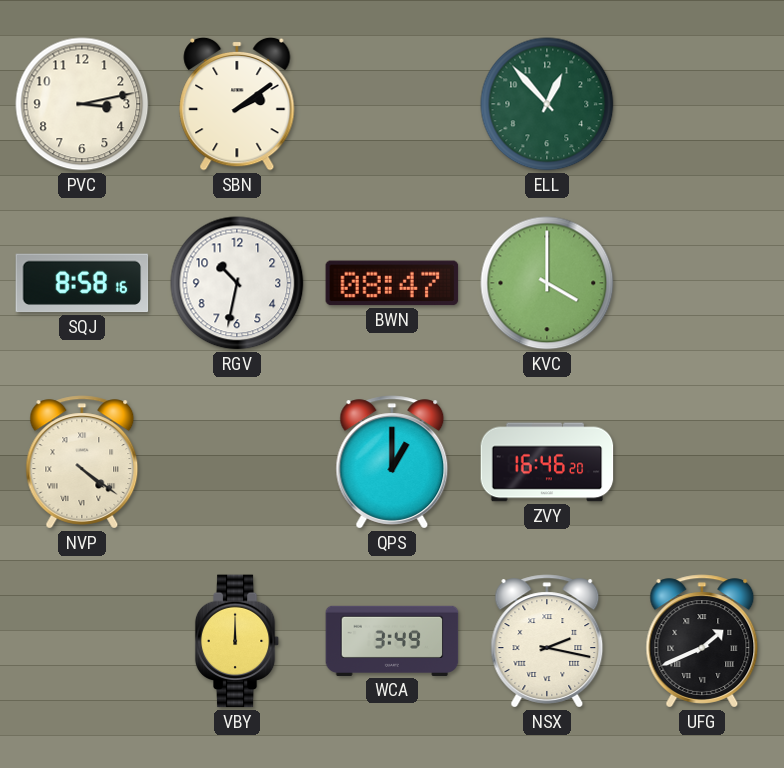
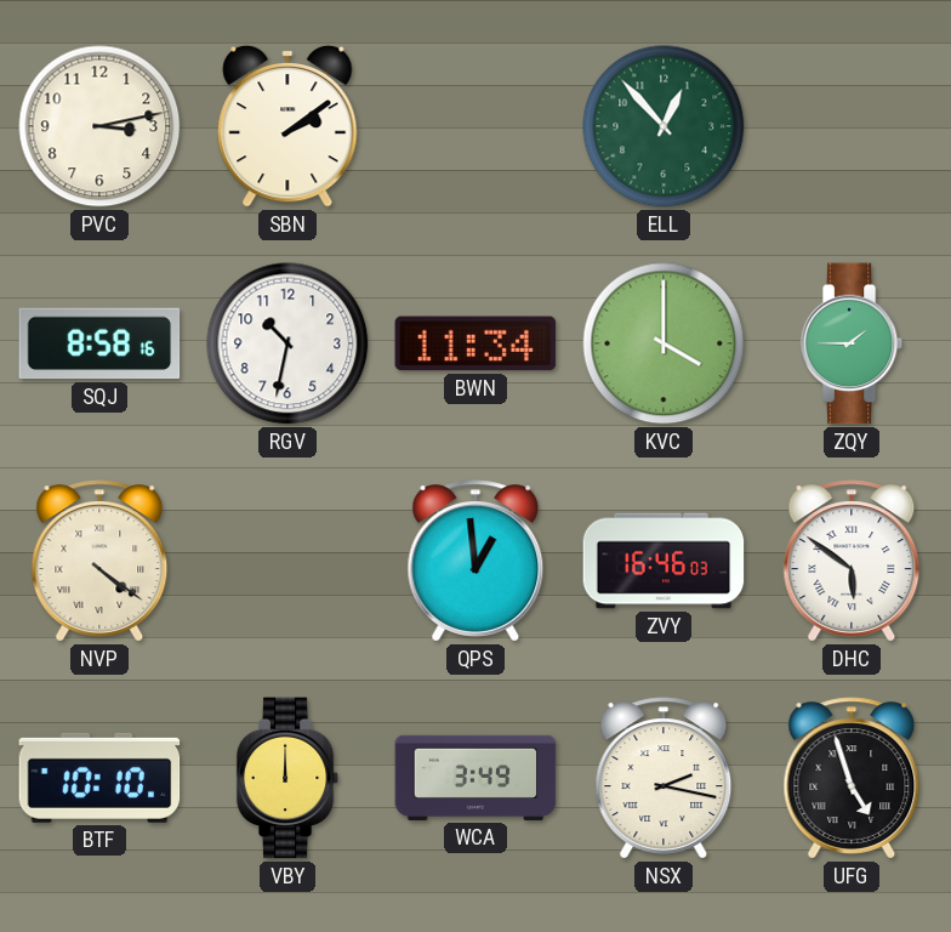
BWN: 08:47 -> 11:34
ZQY: none -> 1:45
QPS: 1:00 -> 12:59
ZVY: 16:46:20 -> 16:46:03
DHC: none -> 5:51
BTF: none -> 10:10
UFG: 1:41 -> 4:57
